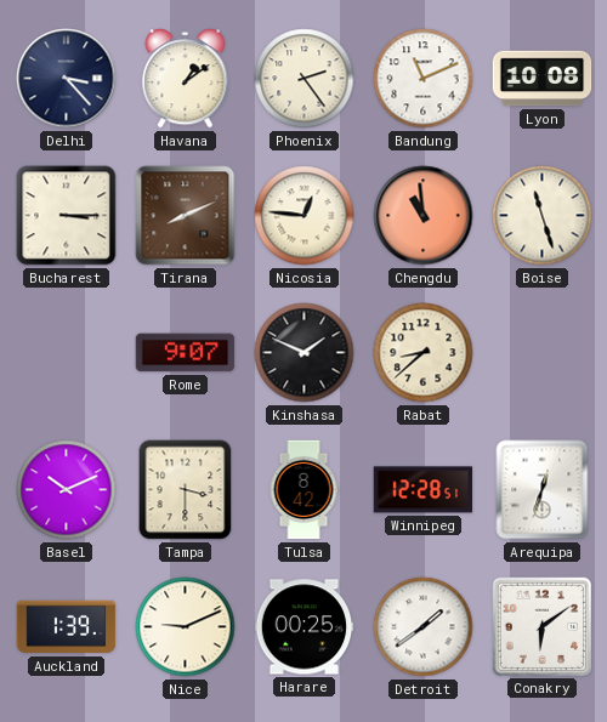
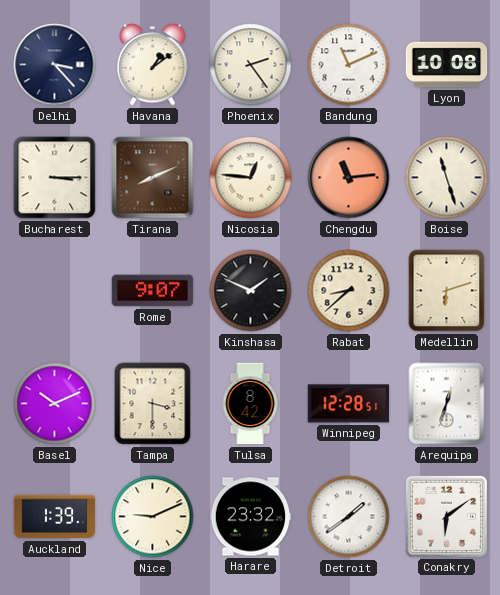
Chengdu: 10:59 -> 11:14
Medellin: none -> 6:12
Harare: 00:25 -> 23:32
